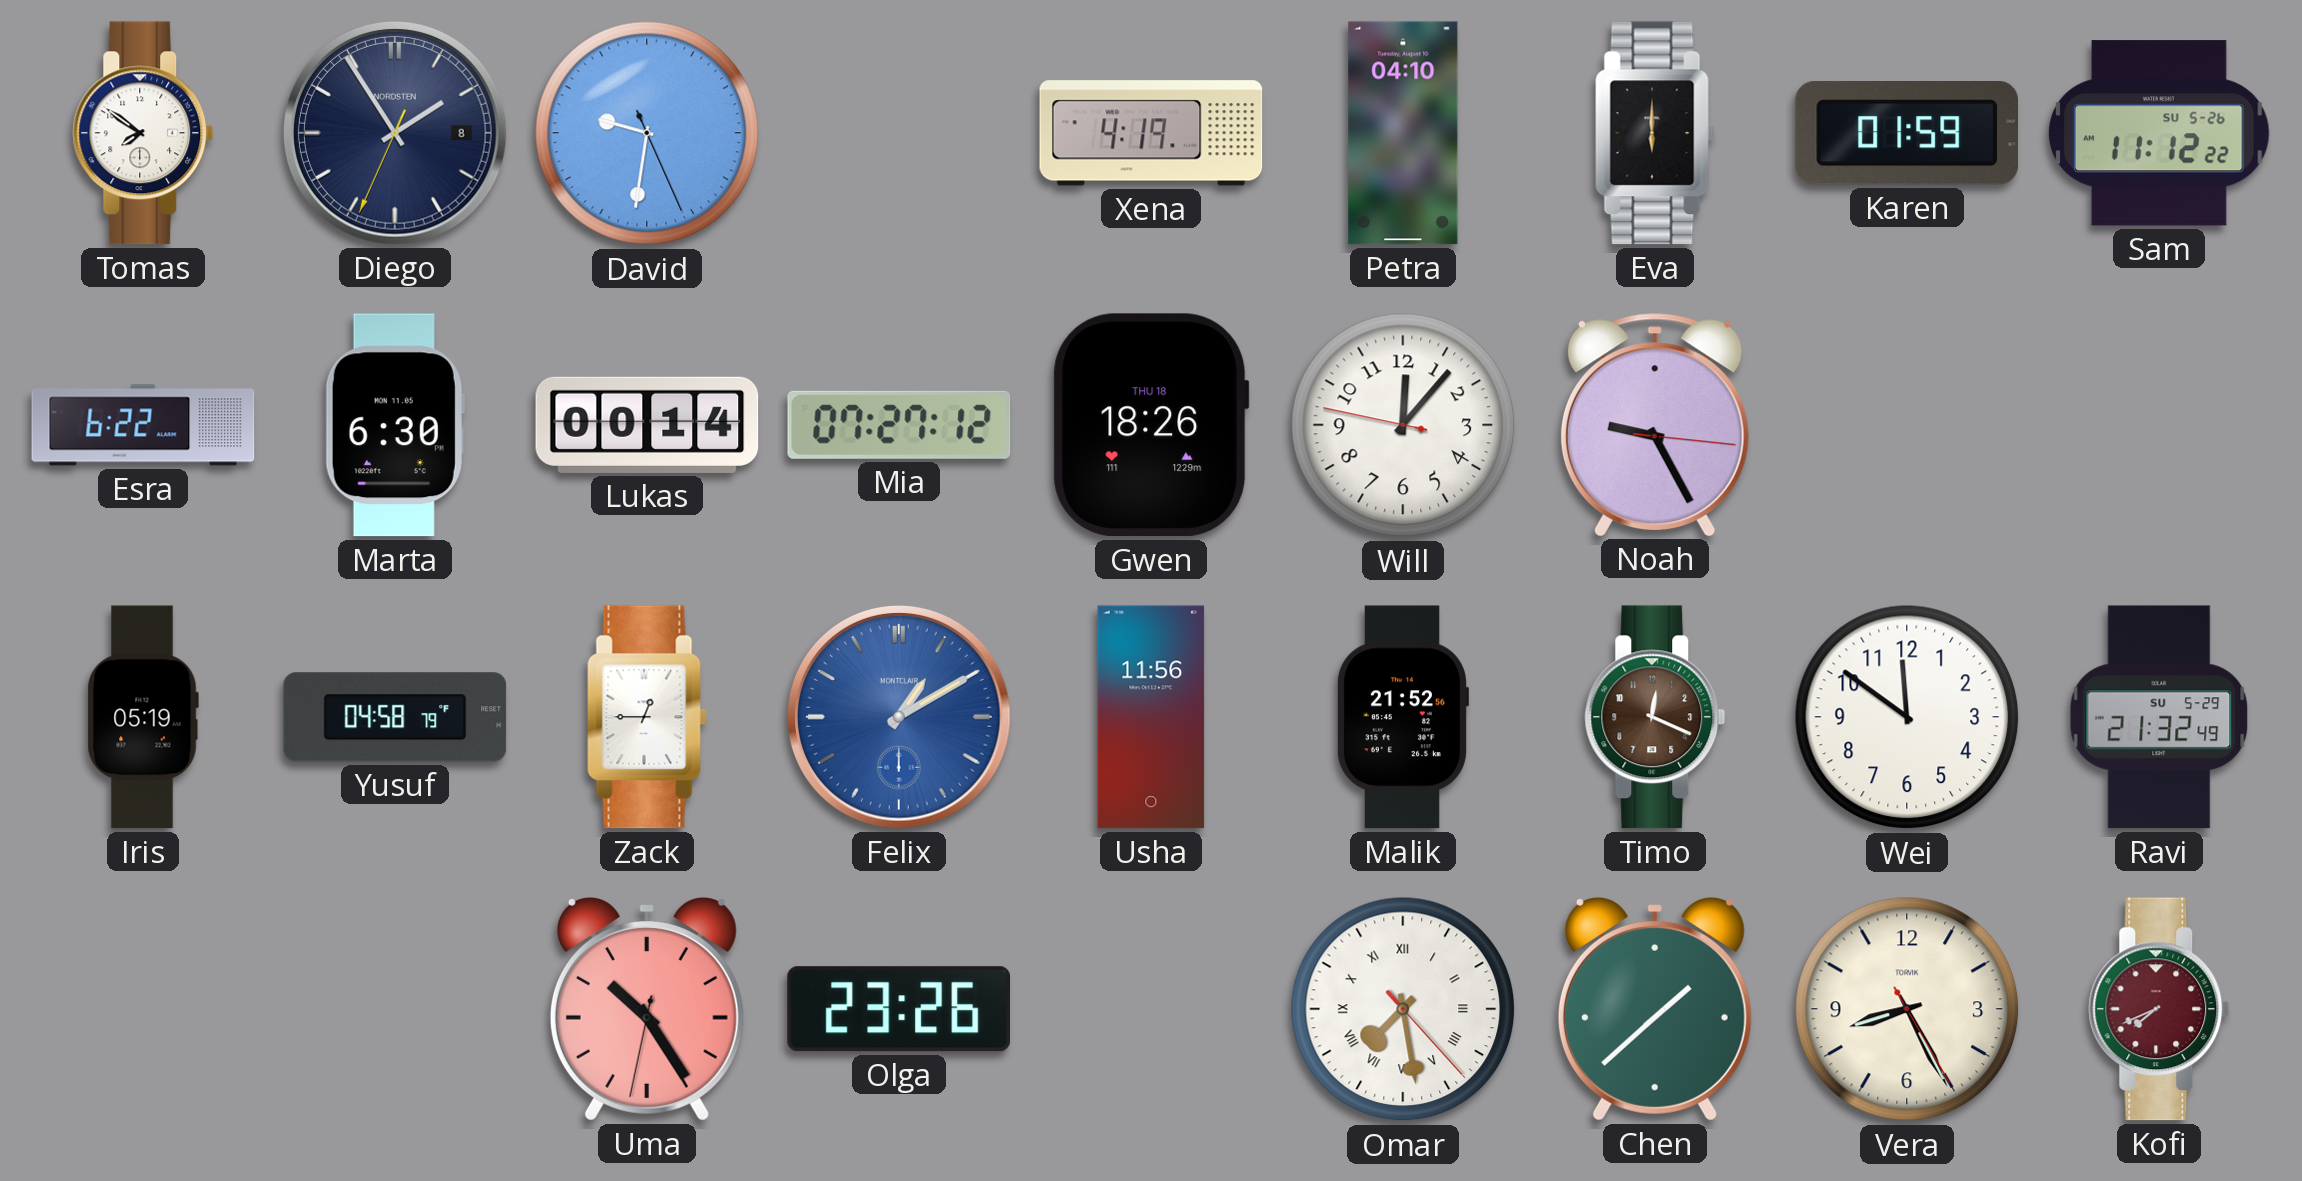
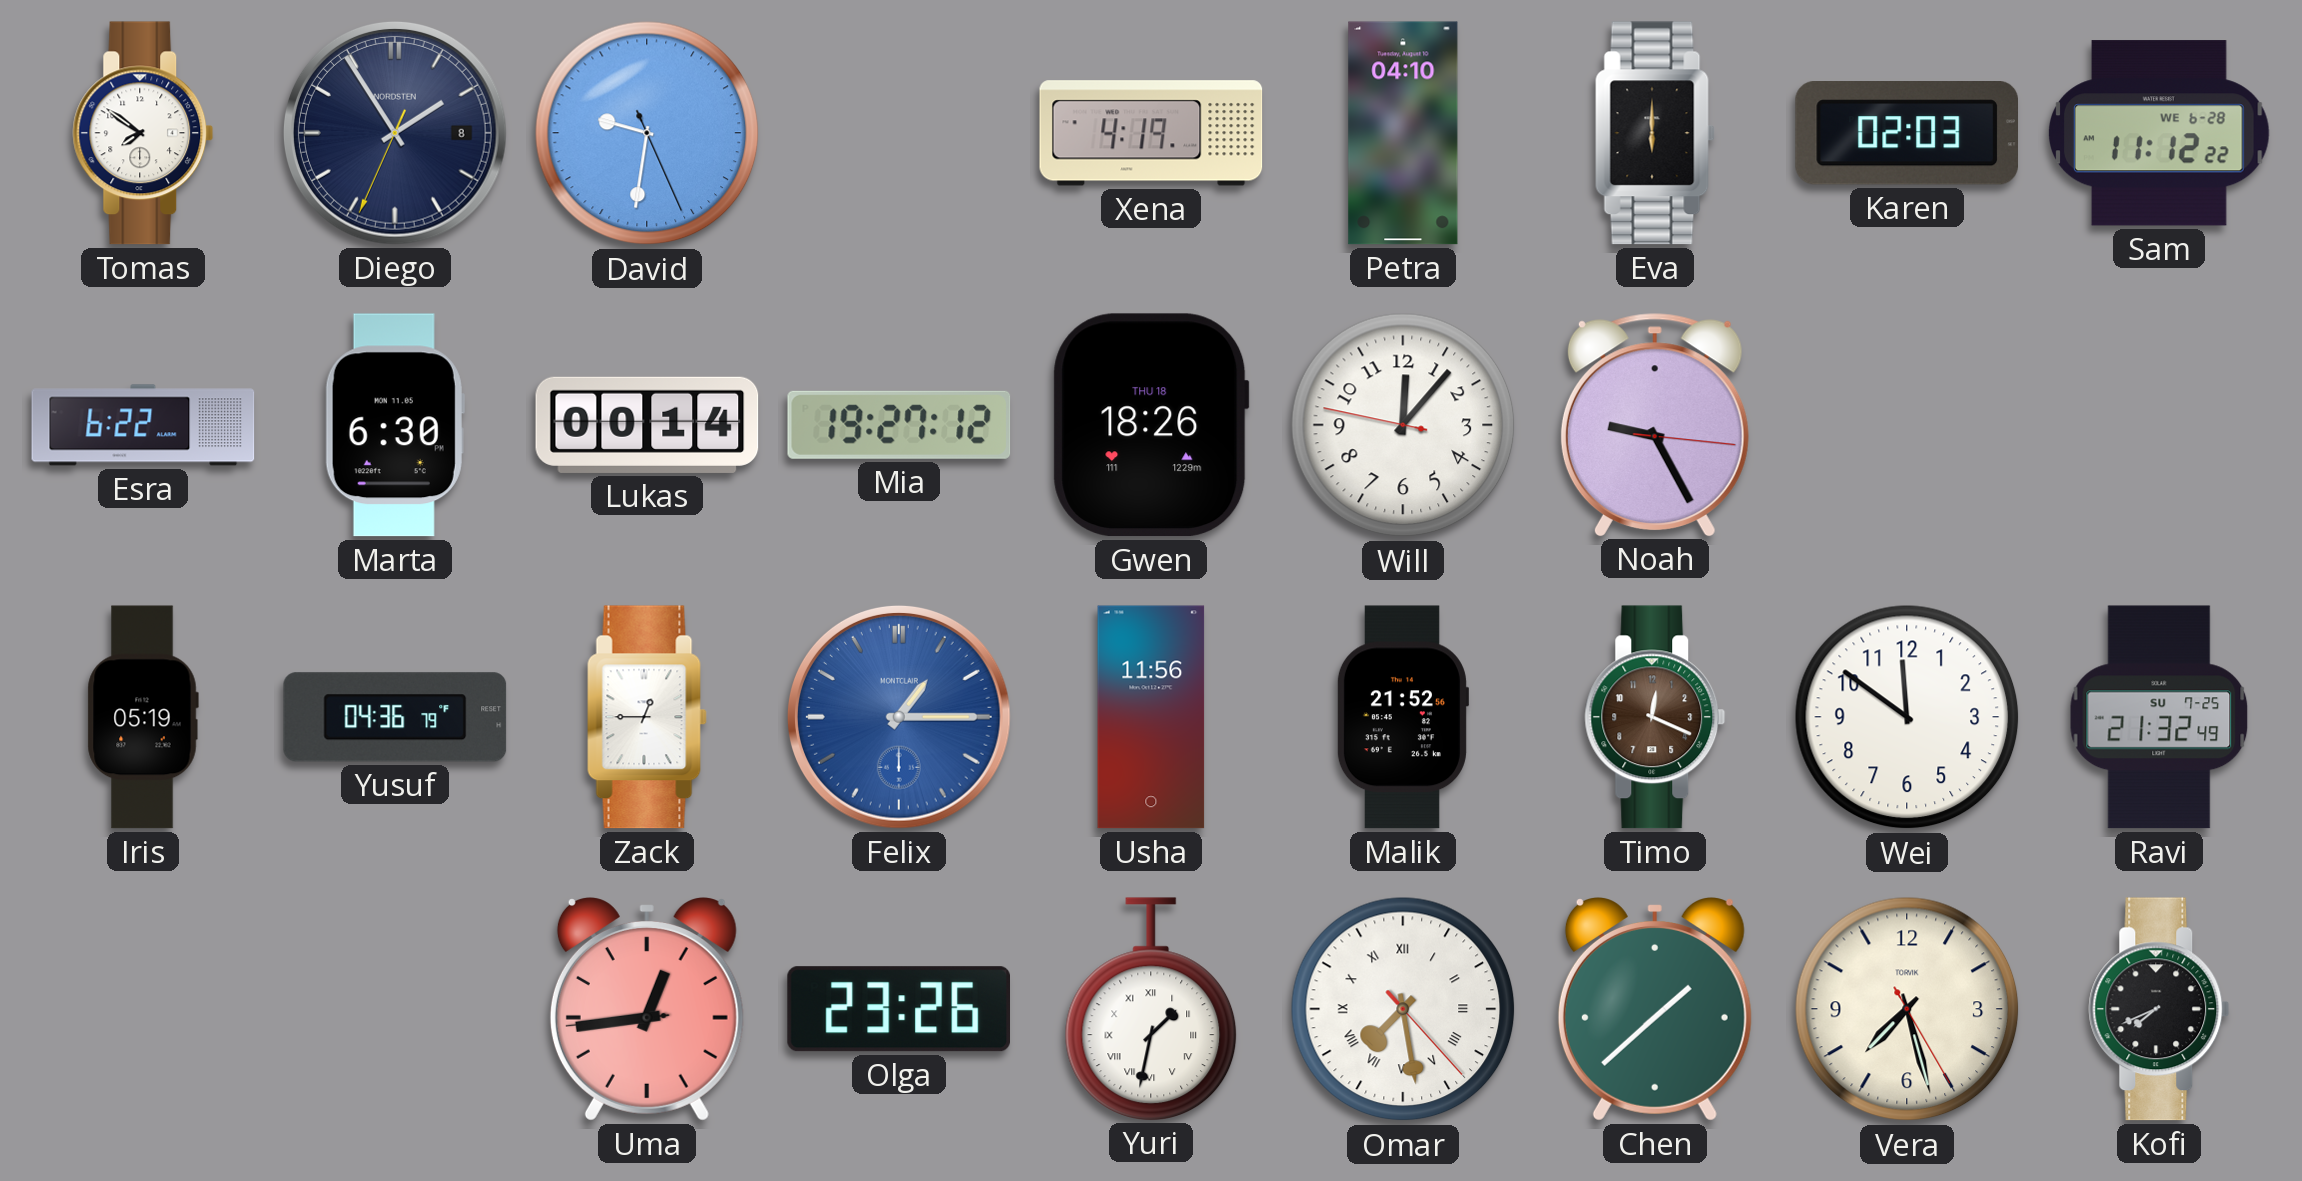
Karen: 01:59 -> 02:03
Sam date: SU 5-26 -> WE 6-28
Mia: 07:27 -> 19:27
Yusuf: 04:58 -> 04:36
Felix: 1:10 -> 1:15
Ravi date: SU 5-29 -> SU 7-25
Uma: 10:24 -> 12:43
Yuri: none -> 1:32
Vera: 8:25 -> 7:27
Kofi dial: burgundy -> black
